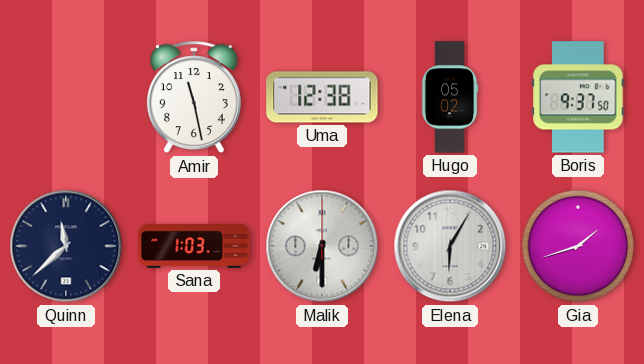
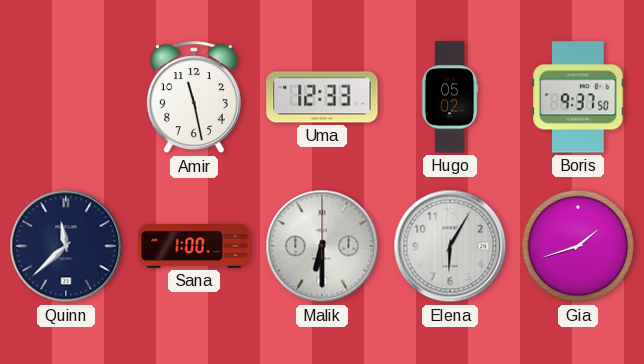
Uma: 12:38 -> 12:33
Sana: 1:03 -> 1:00
